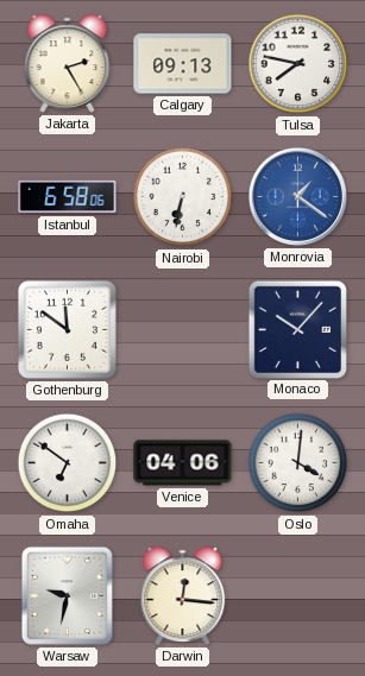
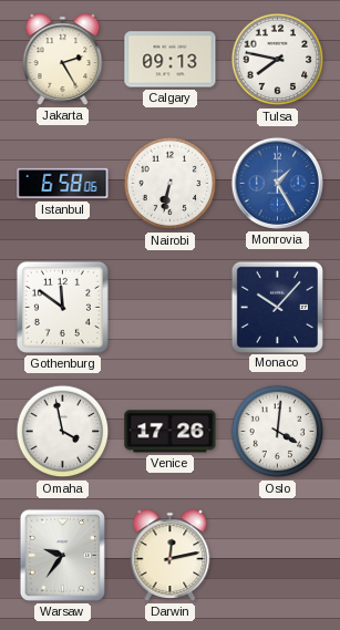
Monrovia: 1:21 -> 1:25
Omaha: 6:51 -> 3:58
Venice: 04:06 -> 17:26
Warsaw: 9:32 -> 9:36
Darwin: 12:16 -> 12:13
